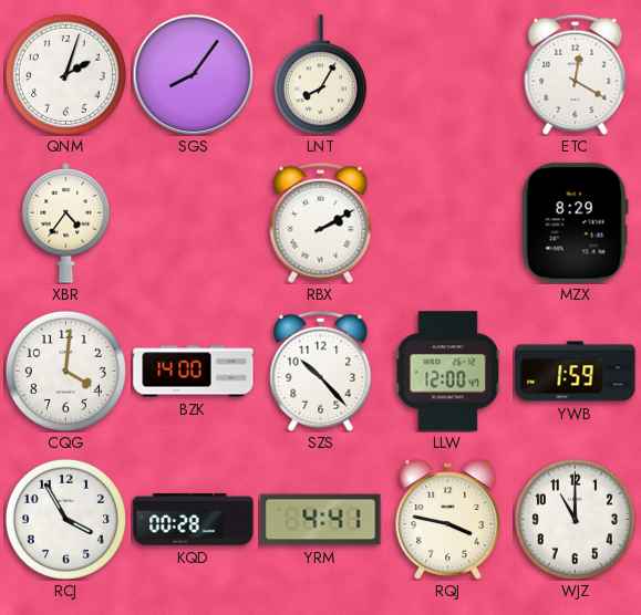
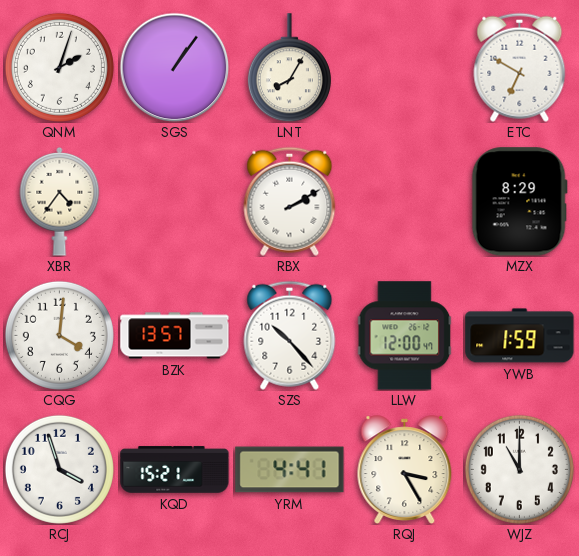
SGS: 8:06 -> 1:06
ETC: 12:20 -> 6:50
BZK: 14:00 -> 13:57
RCJ: 3:55 -> 3:57
KQD: 00:28 -> 15:21
RQJ: 3:47 -> 3:25
